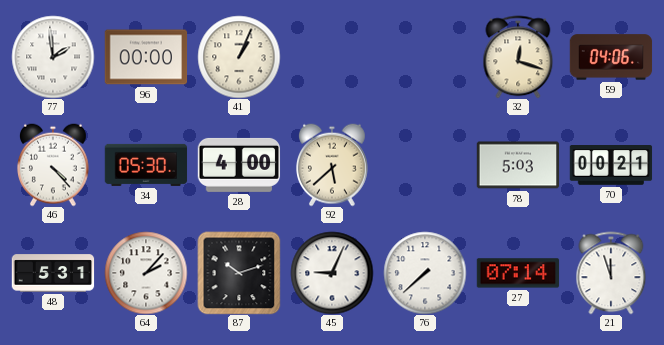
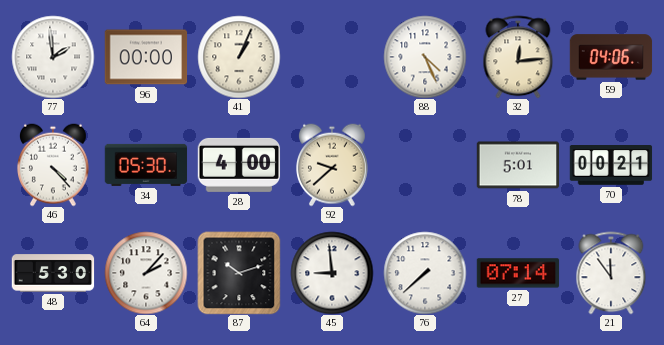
88: none -> 4:26
32: 12:18 -> 12:14
92: 5:38 -> 9:38
78: 5:03 -> 5:01
48: 5:31 -> 5:30
45: 9:04 -> 8:59
21: 11:57 -> 11:54
